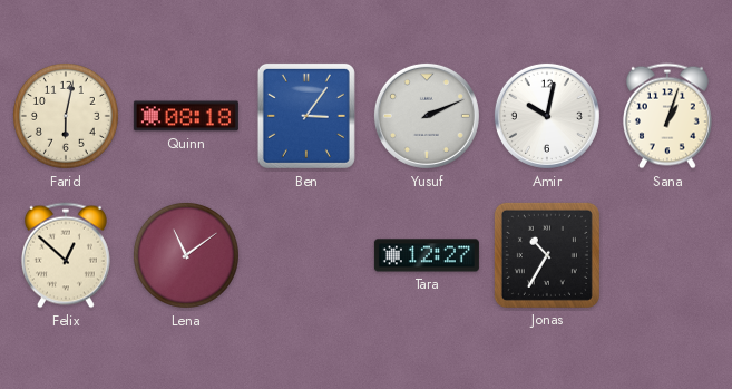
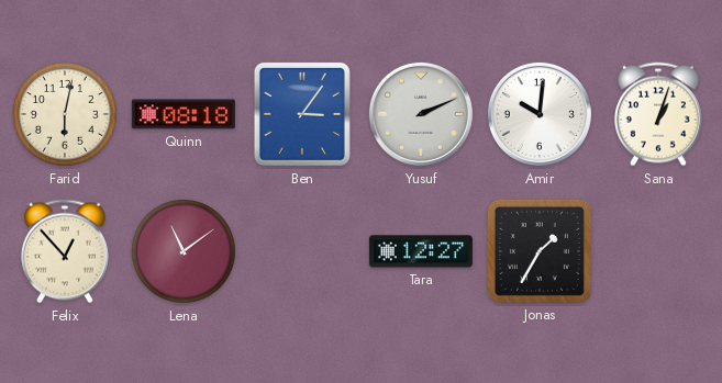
Amir: 10:02 -> 10:01
Felix: 12:52 -> 12:53
Jonas: 10:35 -> 1:35
